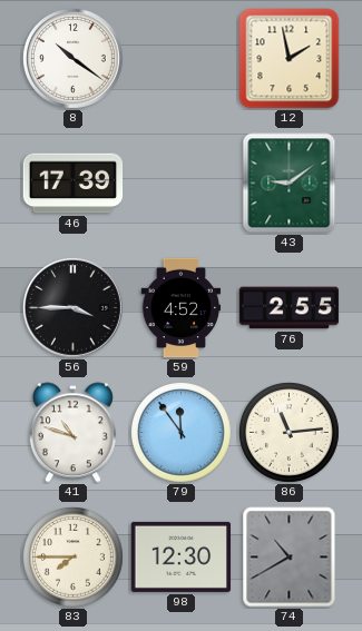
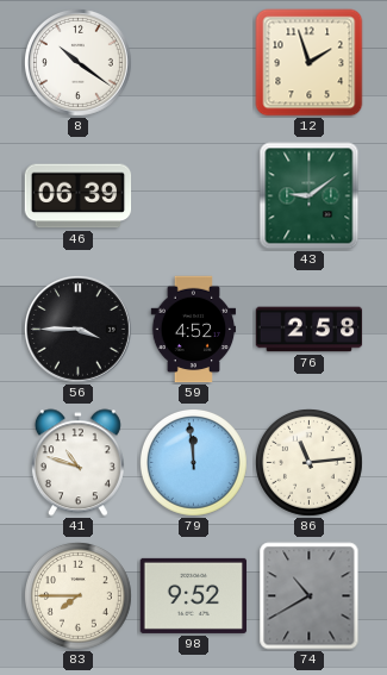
12: 1:58 -> 1:57
46: 17:39 -> 06:39
76: 2:55 -> 2:58
79: 11:54 -> 11:59
98: 12:30 -> 9:52
